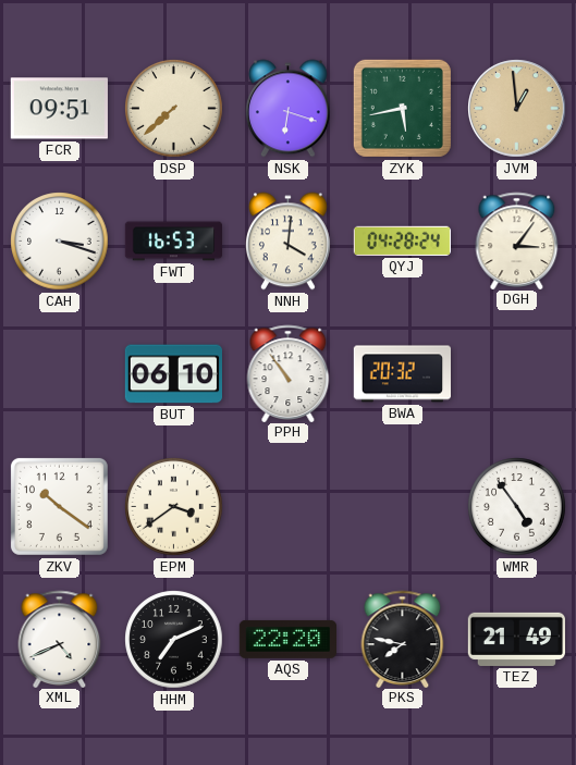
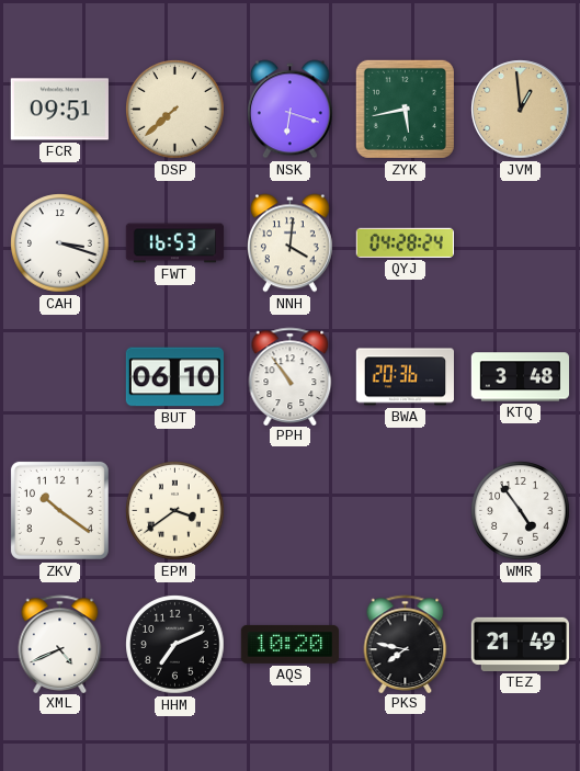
DGH: 3:06 -> none
BWA: 20:32 -> 20:36
KTQ: none -> 3:48
AQS: 22:20 -> 10:20
